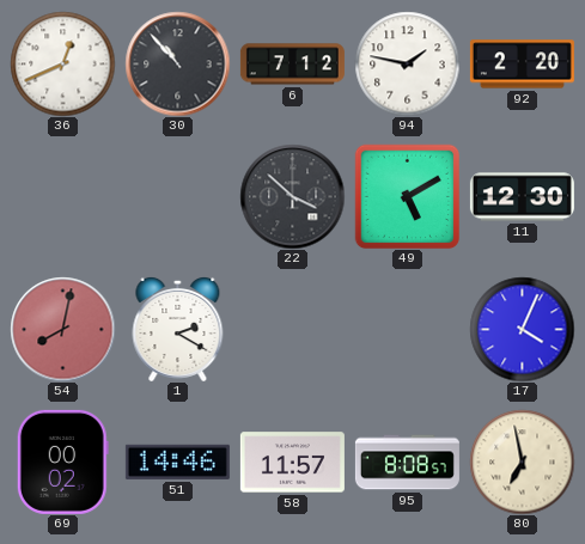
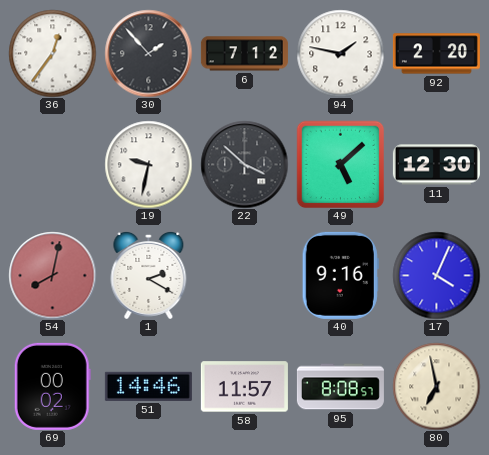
36: 12:41 -> 12:36
30: 10:53 -> 1:53
19: none -> 9:32
49: 5:10 -> 5:08
40: none -> 9:16
